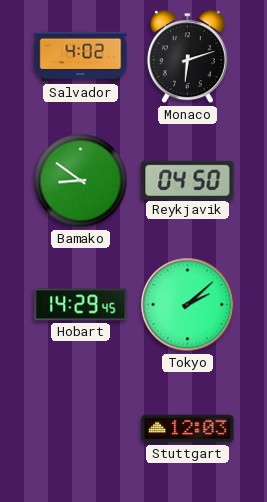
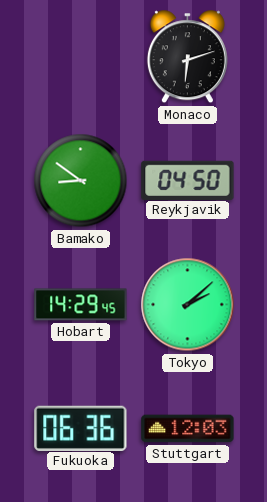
Salvador: 4:02 -> none
Fukuoka: none -> 06:36
